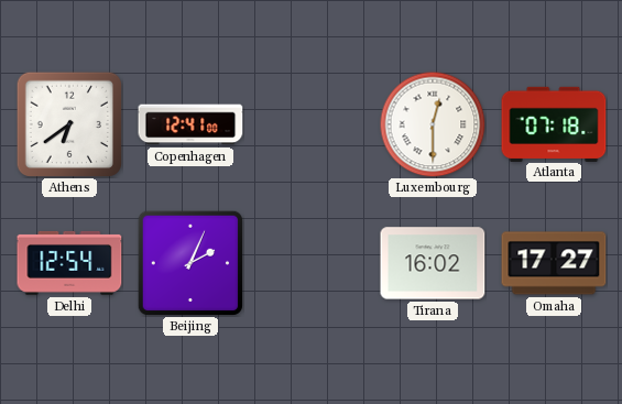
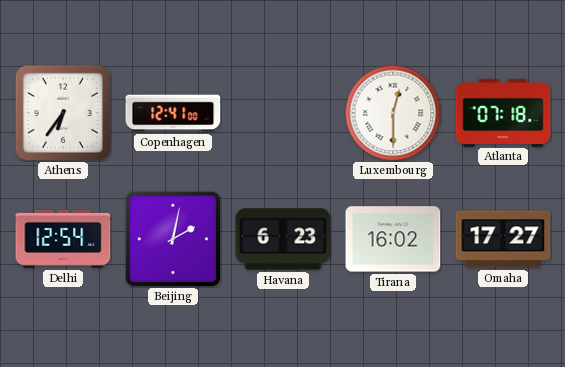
Athens: 6:39 -> 6:36
Beijing: 2:04 -> 2:02
Havana: none -> 6:23
